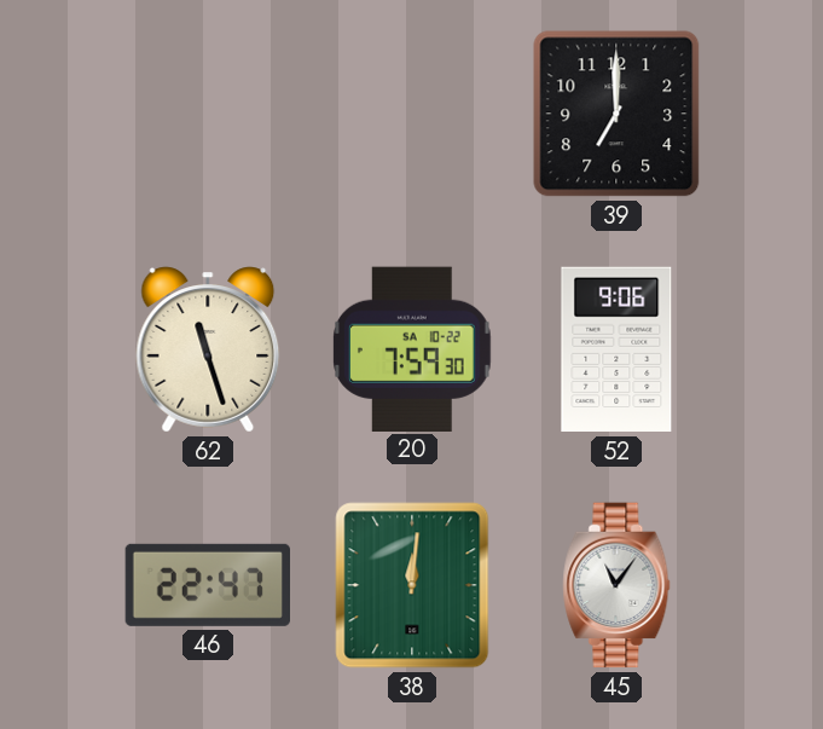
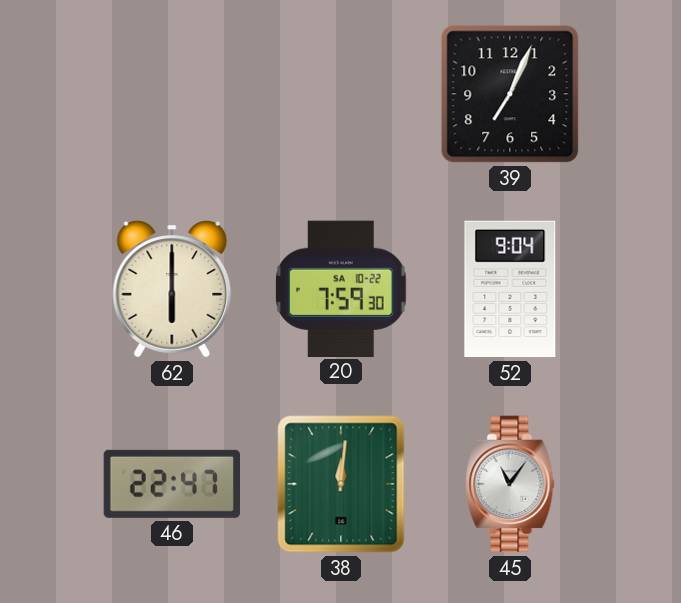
39: 7:00 -> 7:04
62: 11:27 -> 6:00
52: 9:06 -> 9:04
